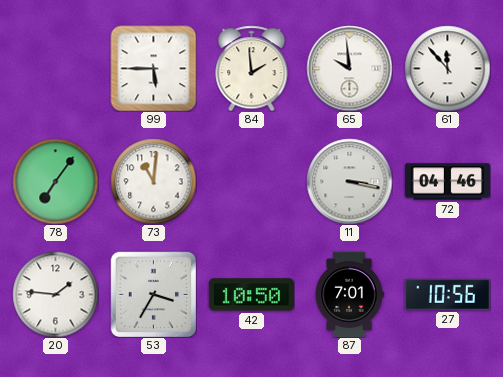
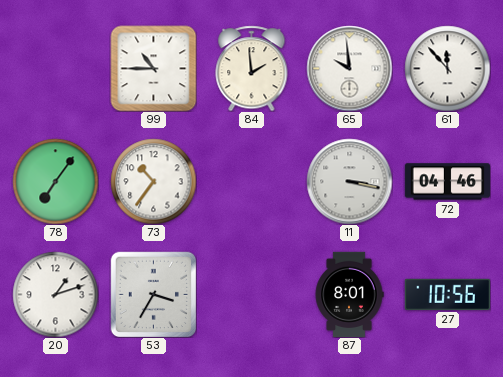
99: 5:45 -> 10:45
73: 11:01 -> 10:36
20: 1:46 -> 1:12
42: 10:50 -> none
87: 7:01 -> 8:01
